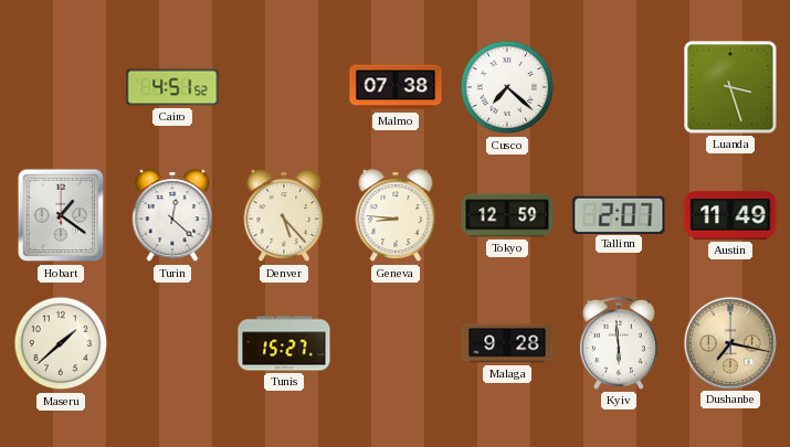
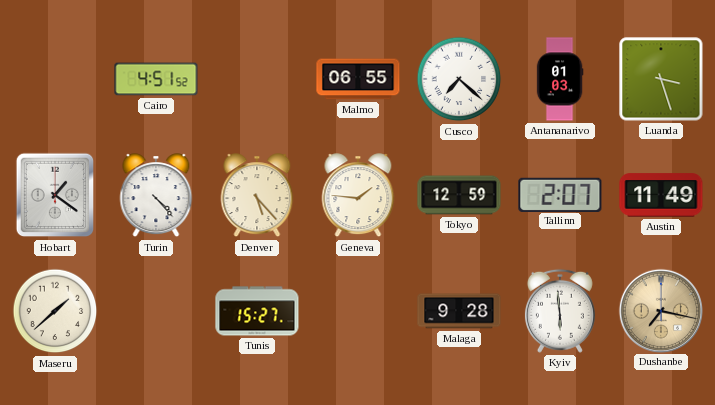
Malmo: 07:38 -> 06:55
Antananarivo: none -> 01:03
Turin: 12:22 -> 4:23
Geneva: 8:46 -> 1:46
